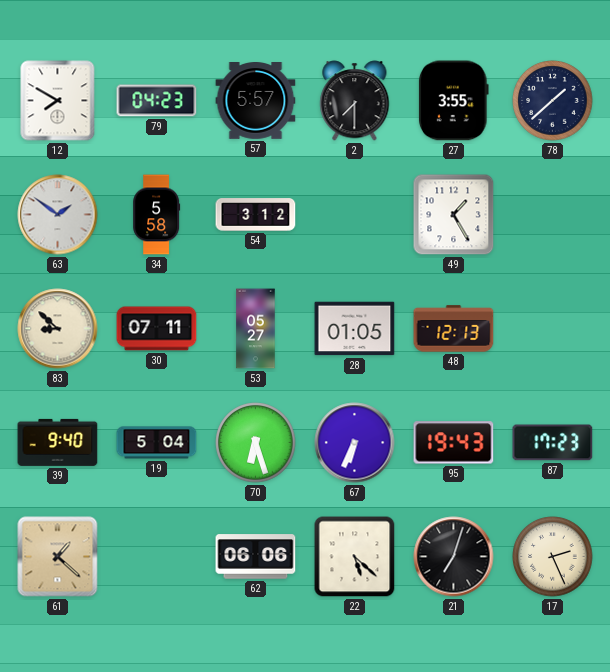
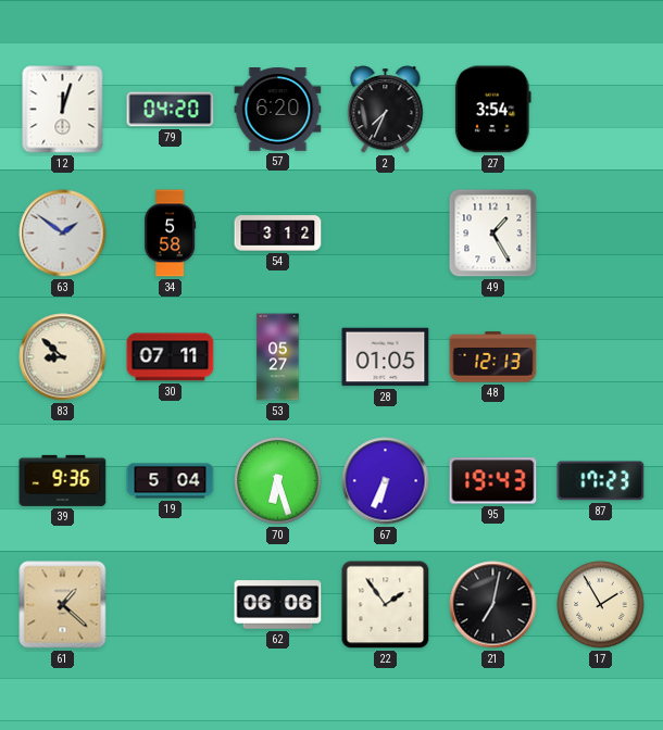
12: 7:50 -> 12:03
79: 04:23 -> 04:20
57: 5:57 -> 6:20
2: 7:30 -> 7:34
27: 3:55 -> 3:54
78: 1:38 -> none
39: 9:40 -> 9:36
22: 5:22 -> 1:54
21: 7:03 -> 7:02
17: 2:26 -> 1:55
